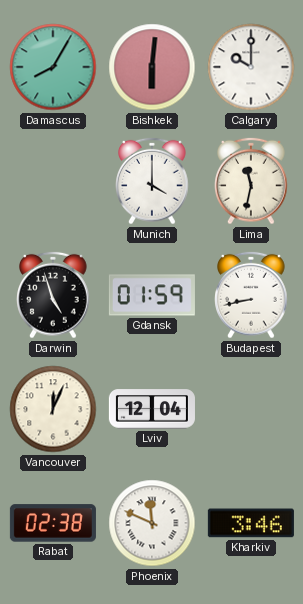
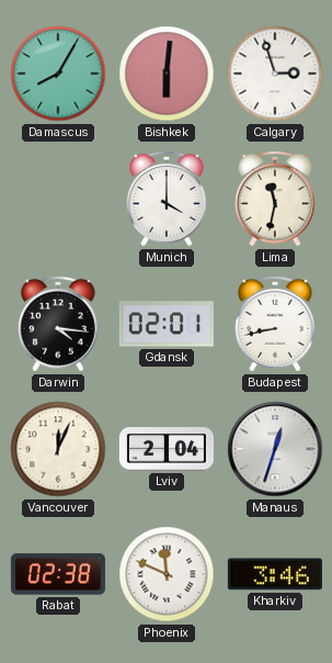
Calgary: 10:00 -> 2:57
Darwin: 4:57 -> 4:16
Gdansk: 01:59 -> 02:01
Lviv: 12:04 -> 2:04
Manaus: none -> 12:33
